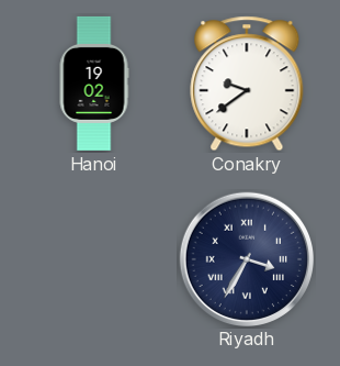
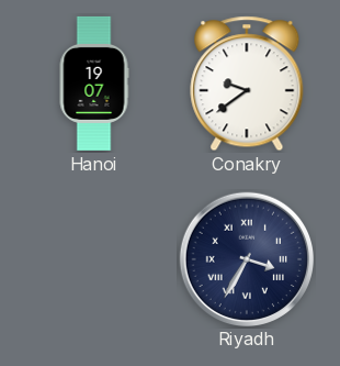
Hanoi: 19:02 -> 19:07
